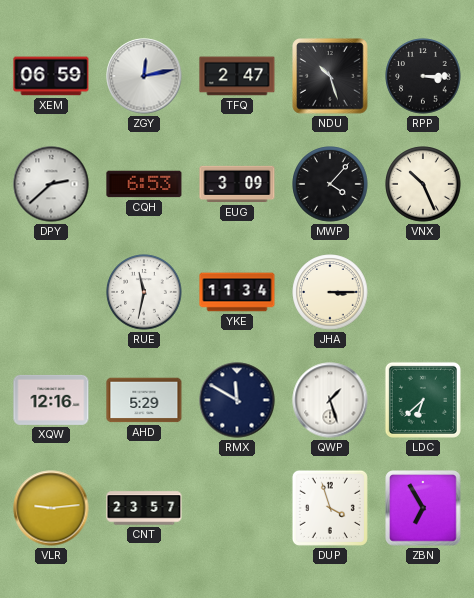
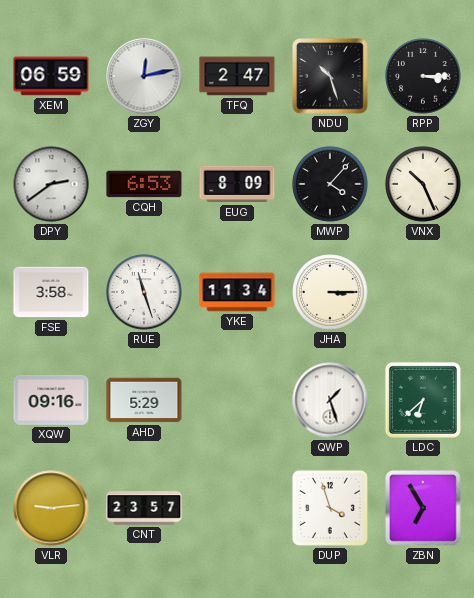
DPY: 2:38 -> 2:39
EUG: 3:09 -> 8:09
FSE: none -> 3:58
RUE: 11:32 -> 11:27
XQW: 12:16 -> 09:16
RMX: 11:50 -> none
